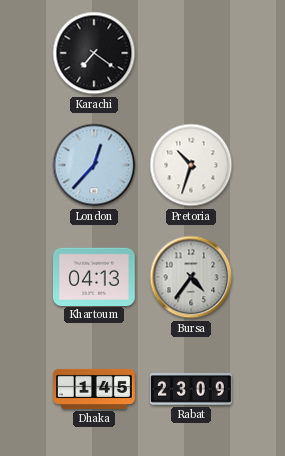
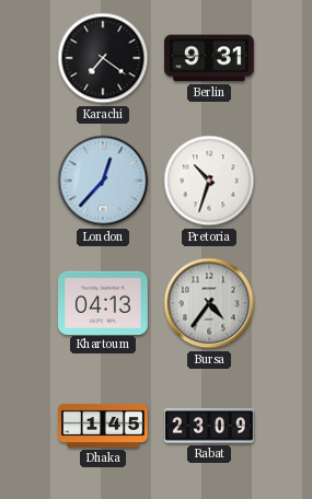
Berlin: none -> 9:31
